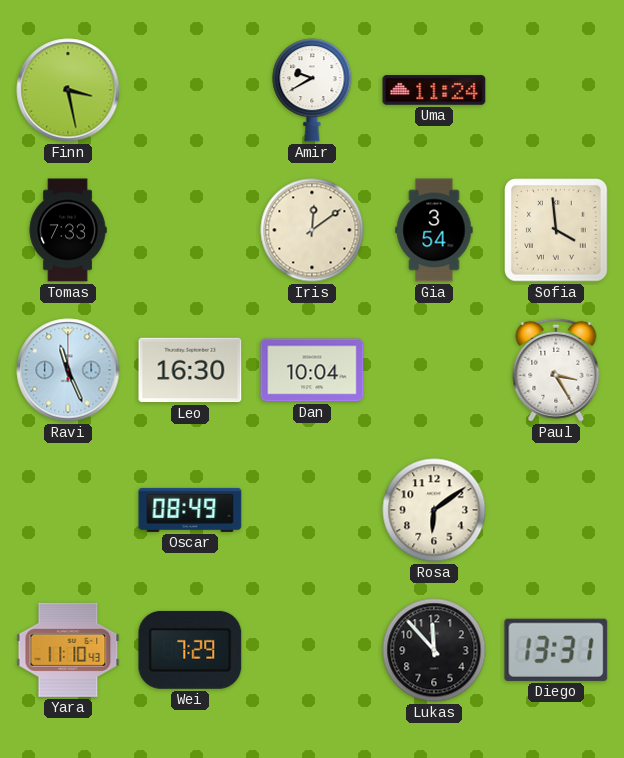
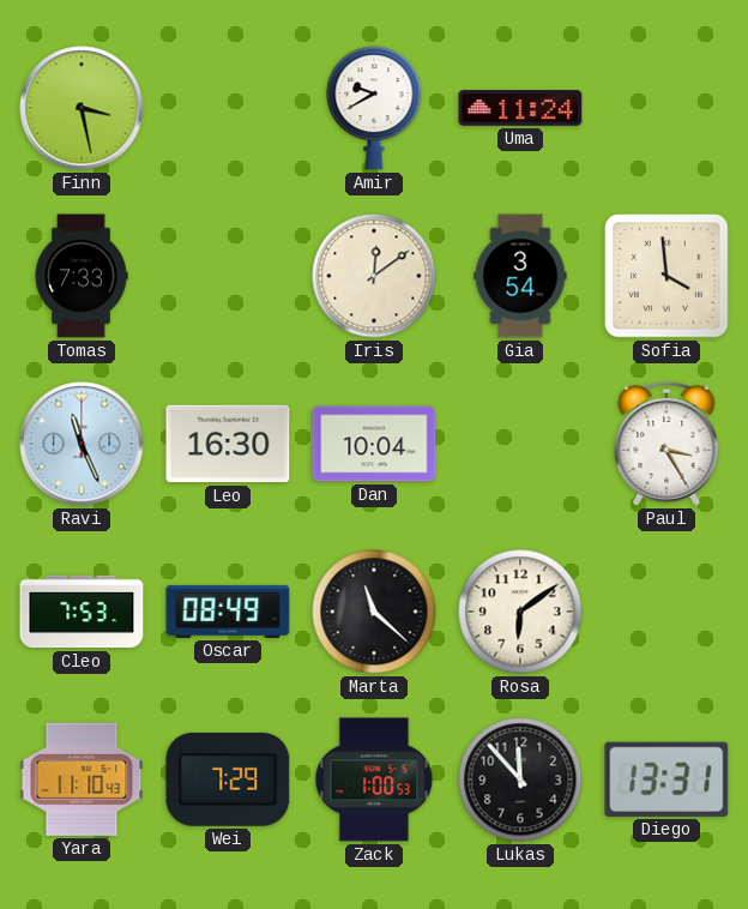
Cleo: none -> 7:53
Marta: none -> 11:22
Zack: none -> 1:00
